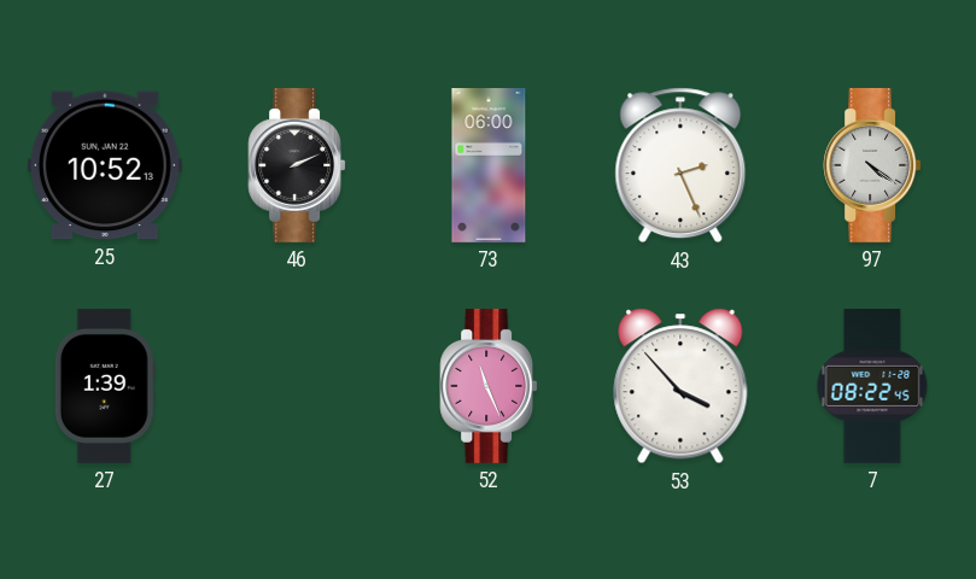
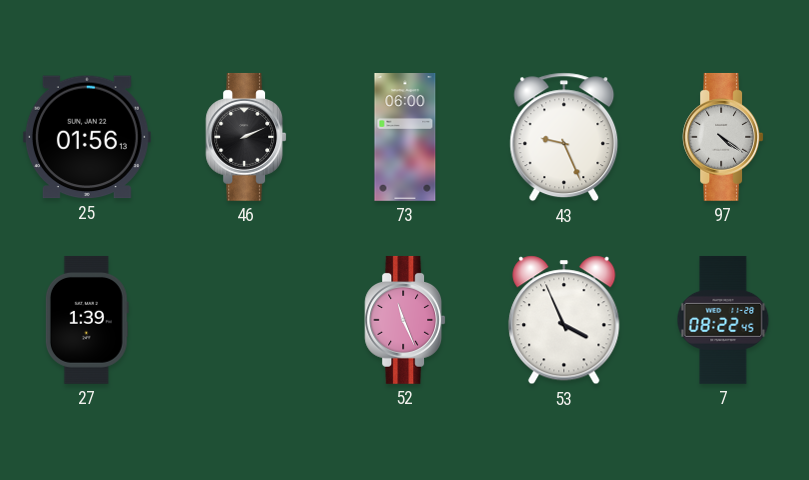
25: 10:52 -> 01:56
43: 2:26 -> 9:26
53: 3:53 -> 3:56
